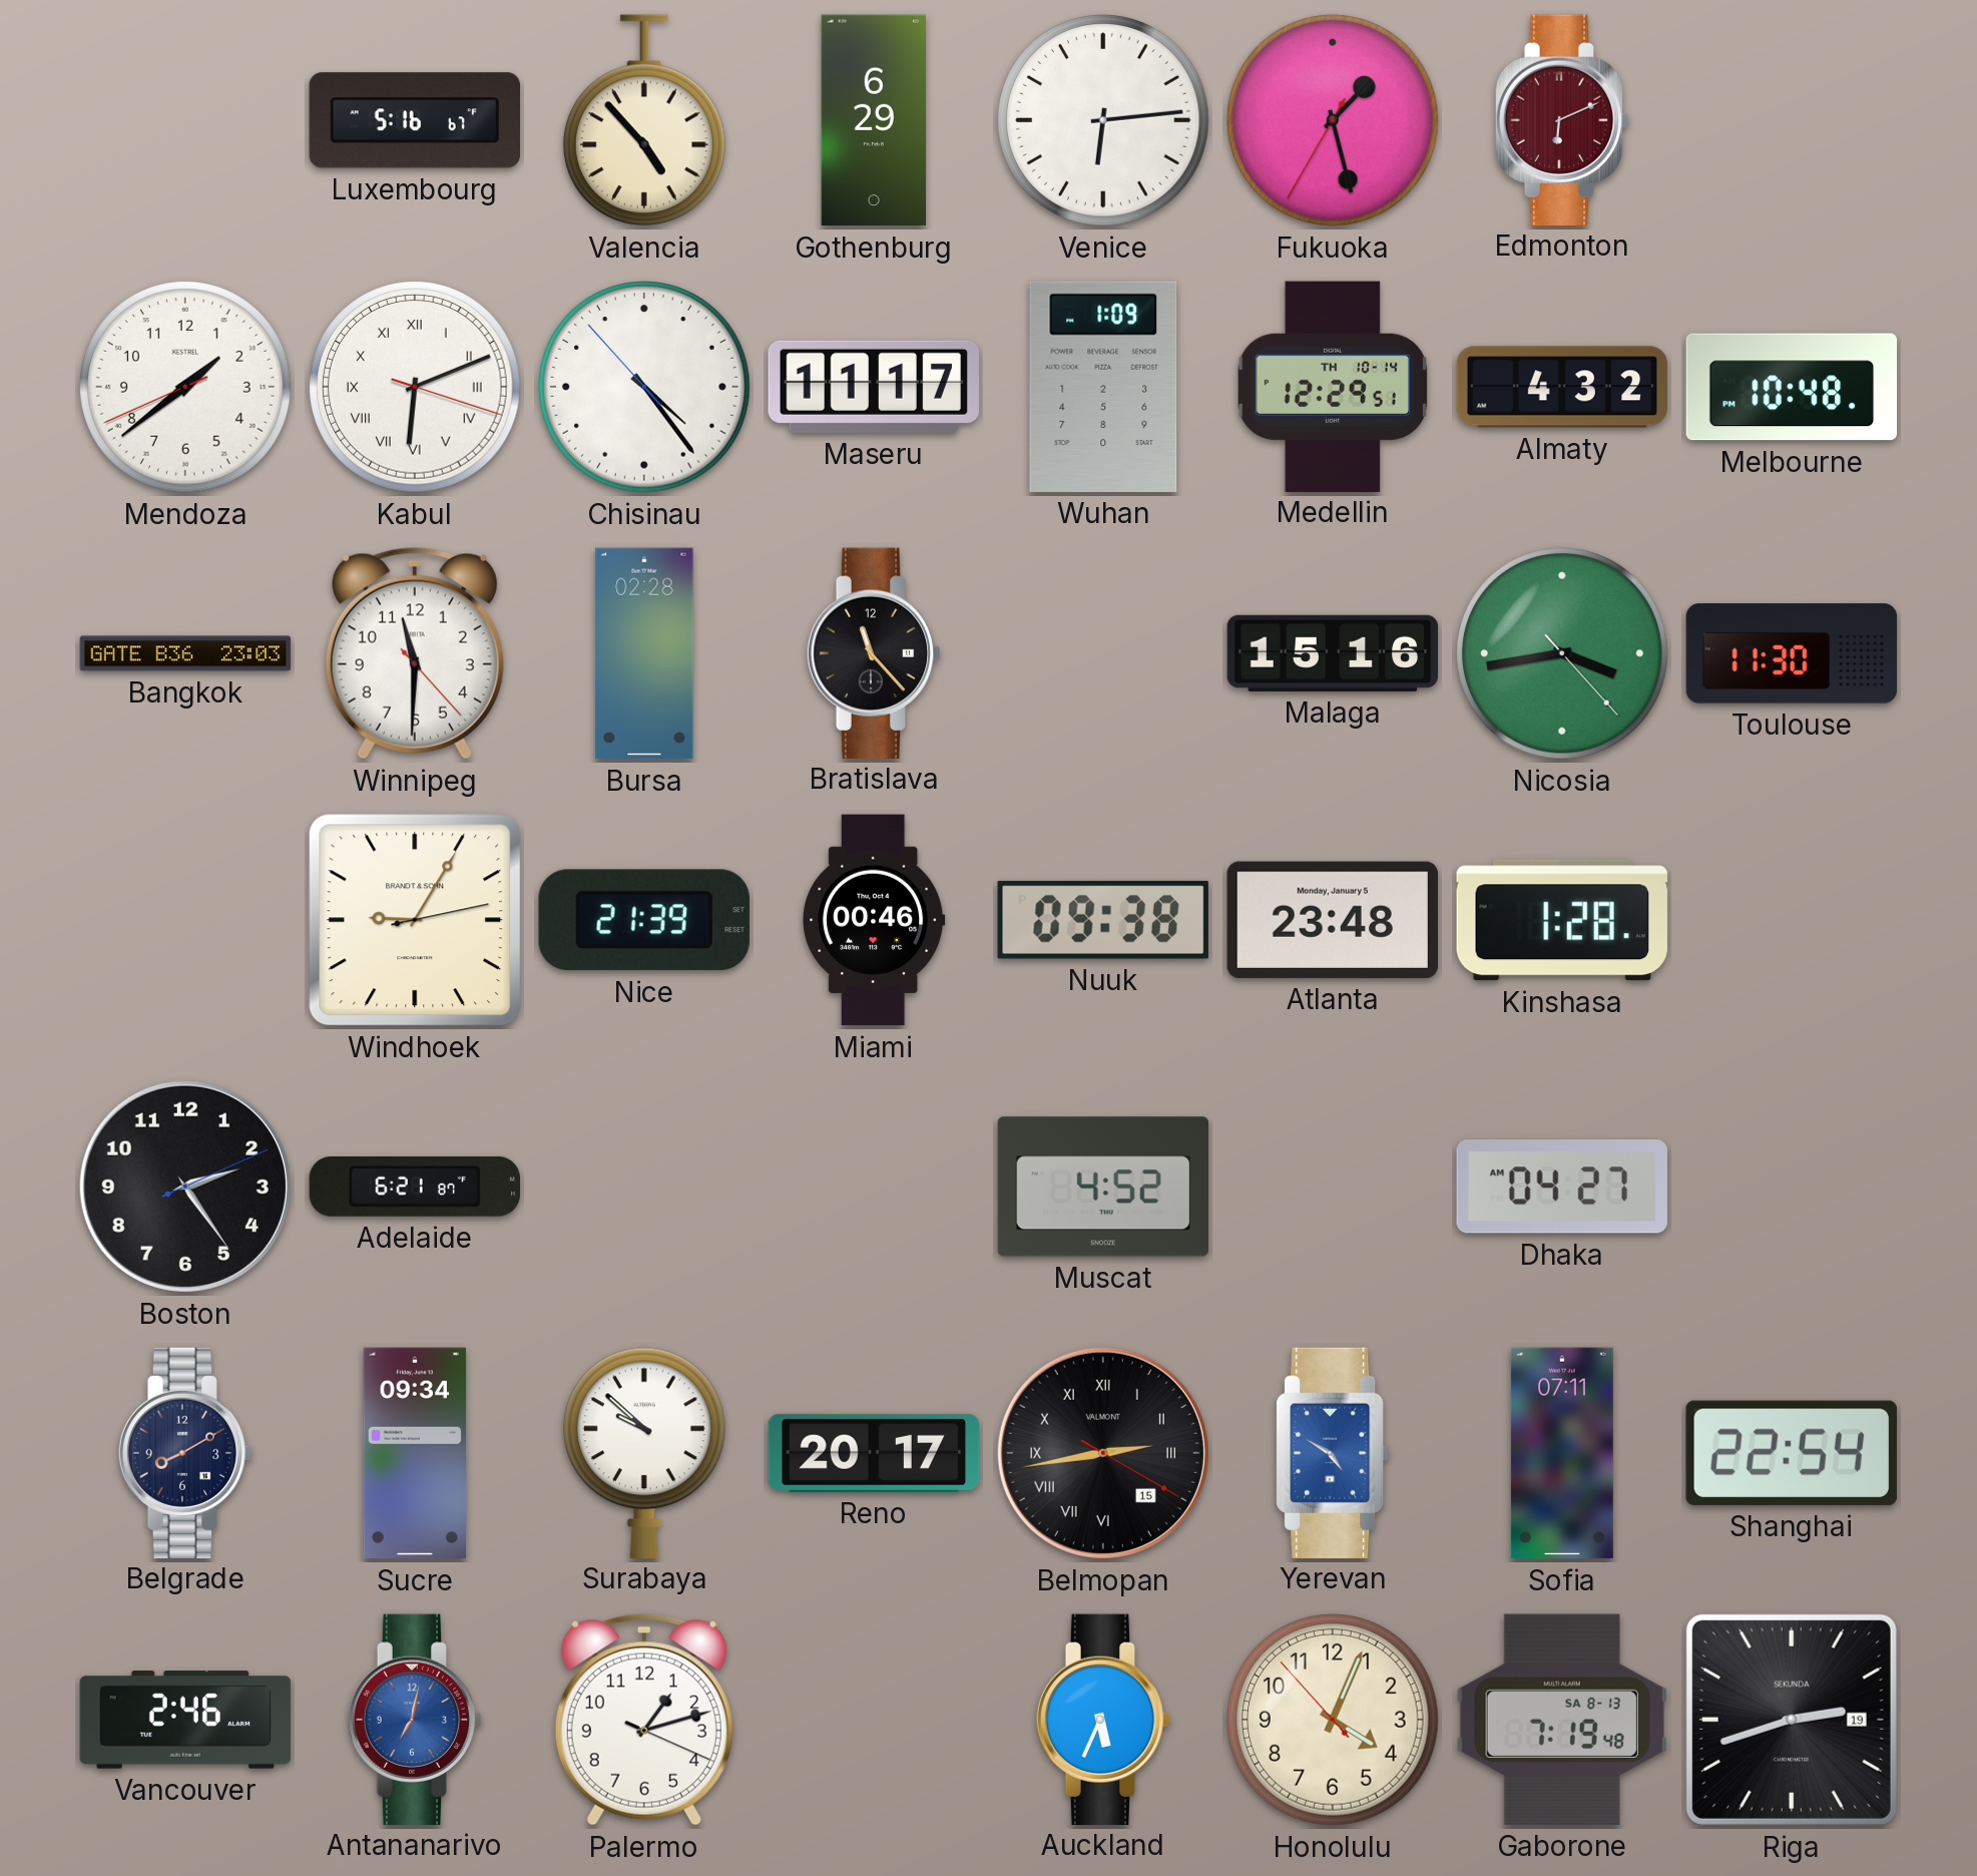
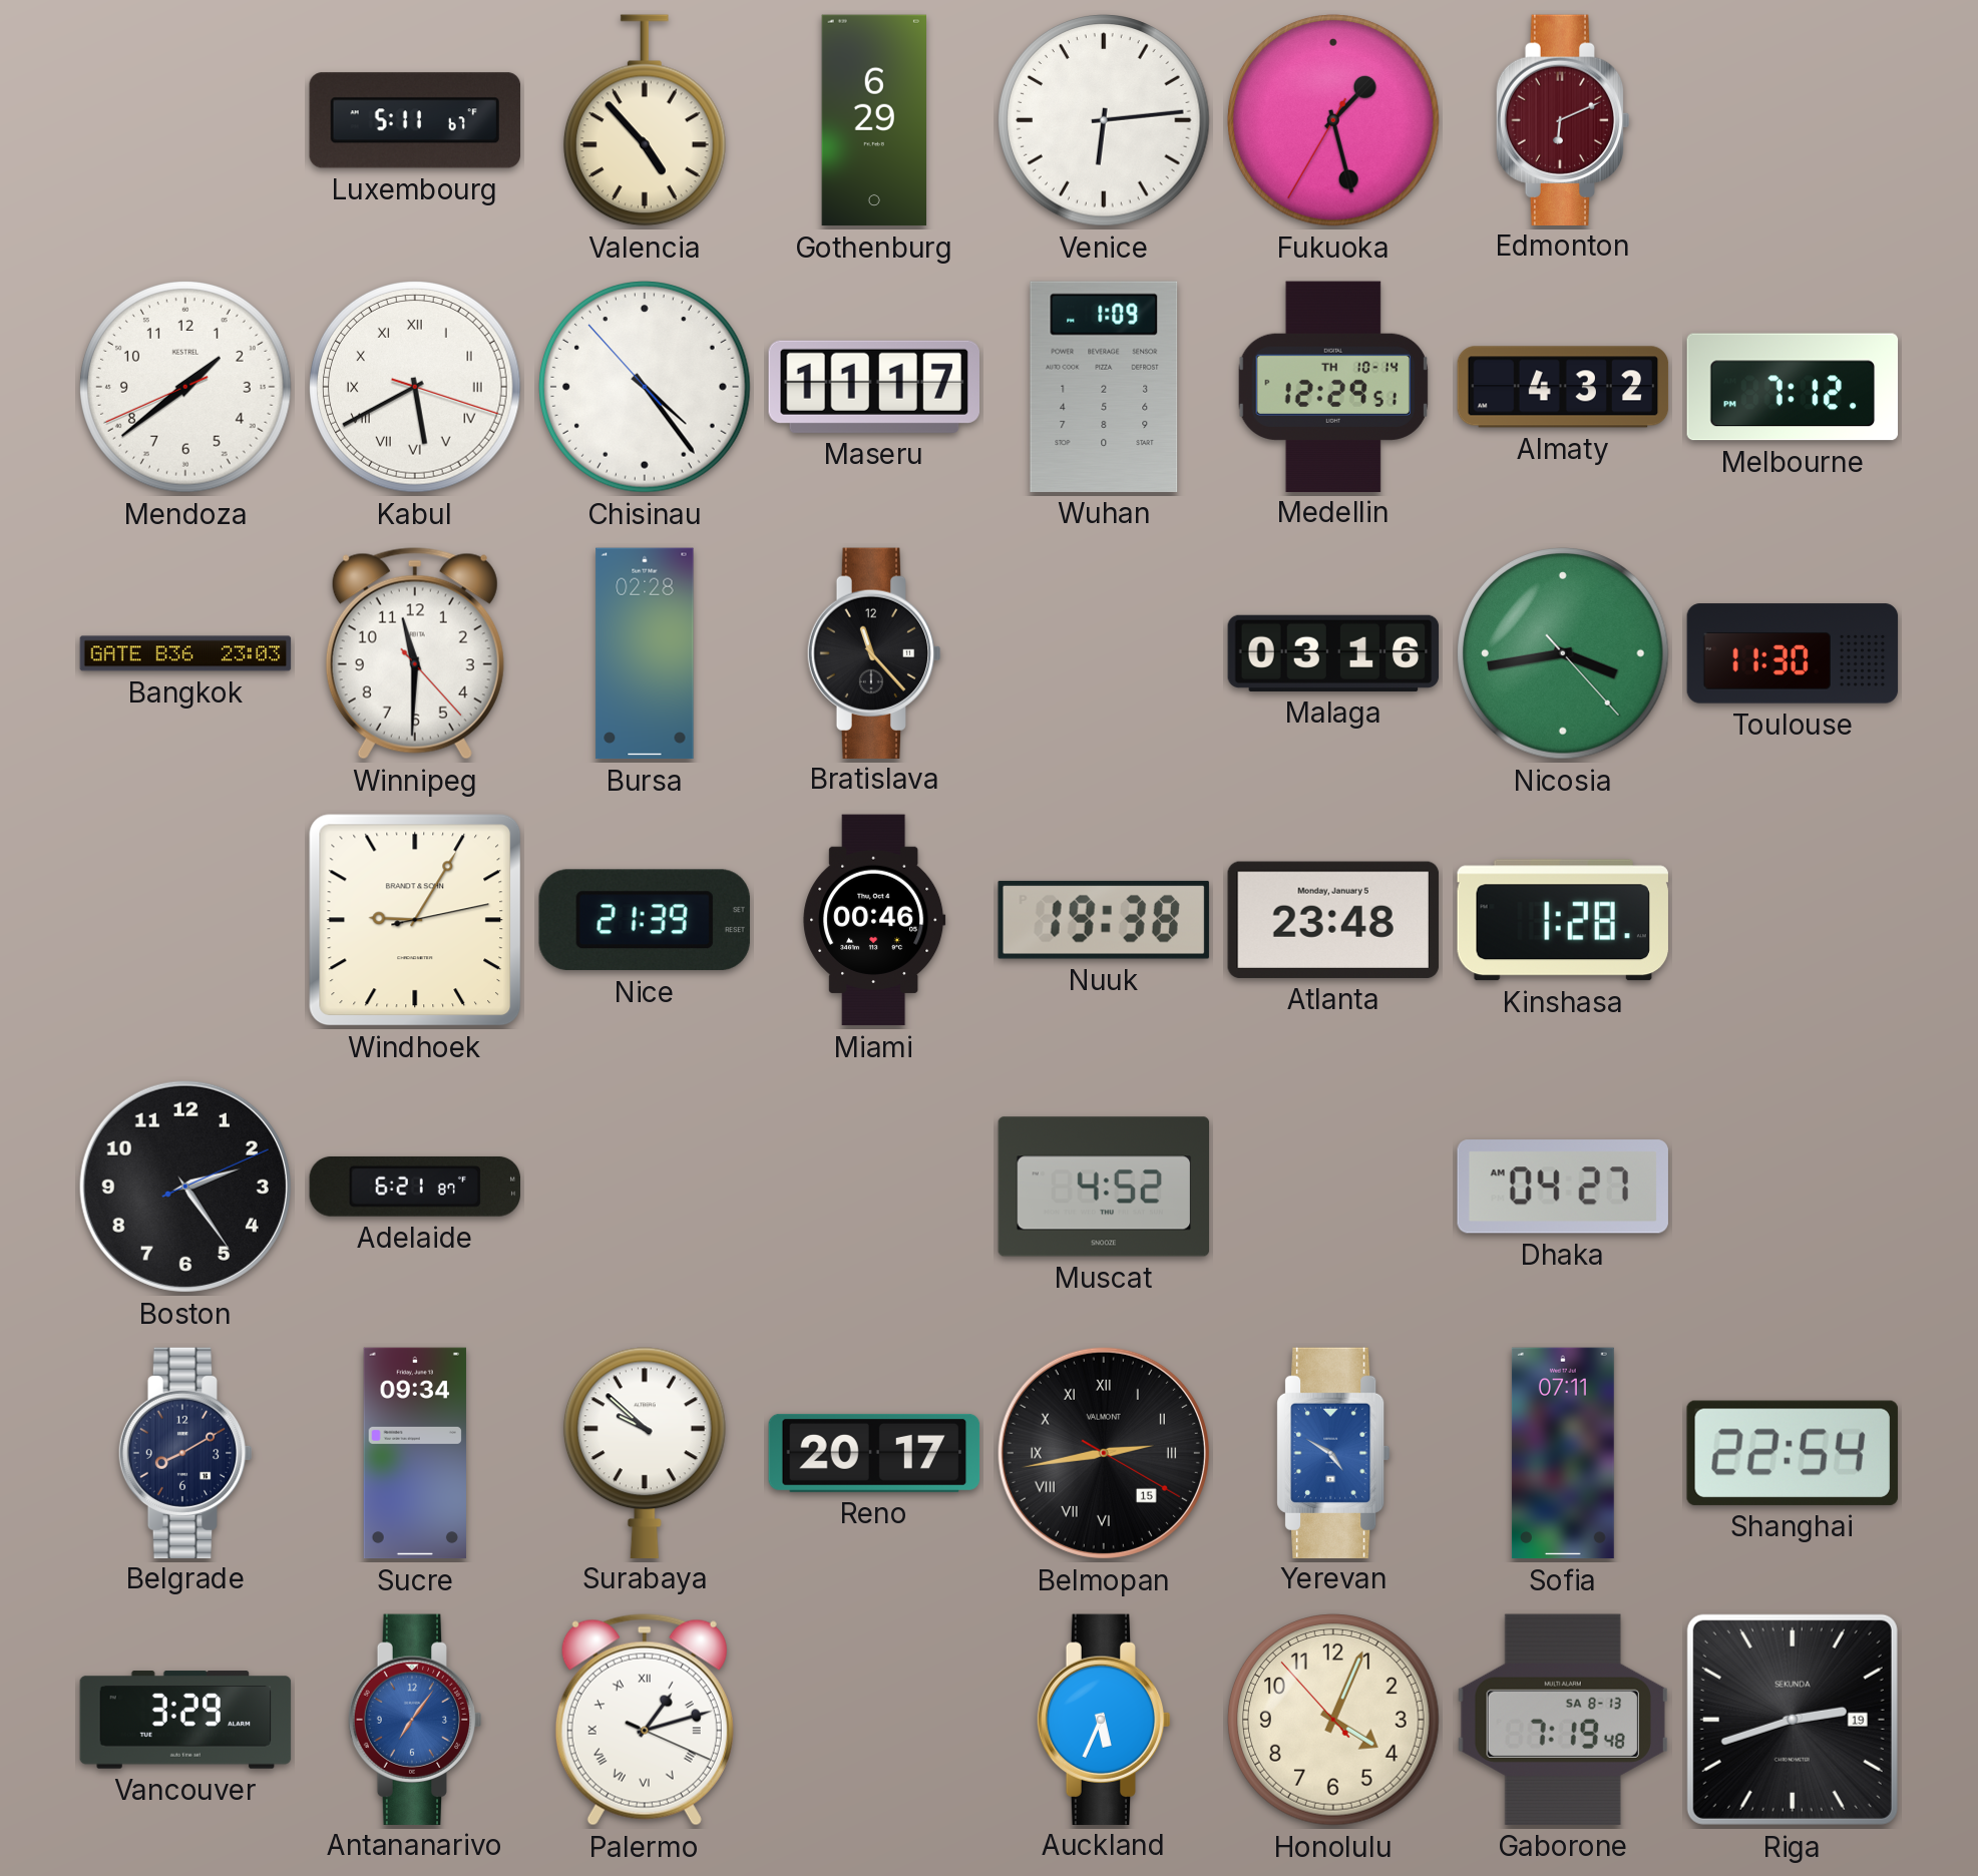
Luxembourg: 5:16 -> 5:11
Kabul: 6:11 -> 5:40
Melbourne: 10:48 -> 7:12
Malaga: 15:16 -> 03:16
Nuuk: 09:38 -> 19:38
Vancouver: 2:46 -> 3:29
Antananarivo: 7:02 -> 7:06
Palermo numerals: Arabic -> Roman
